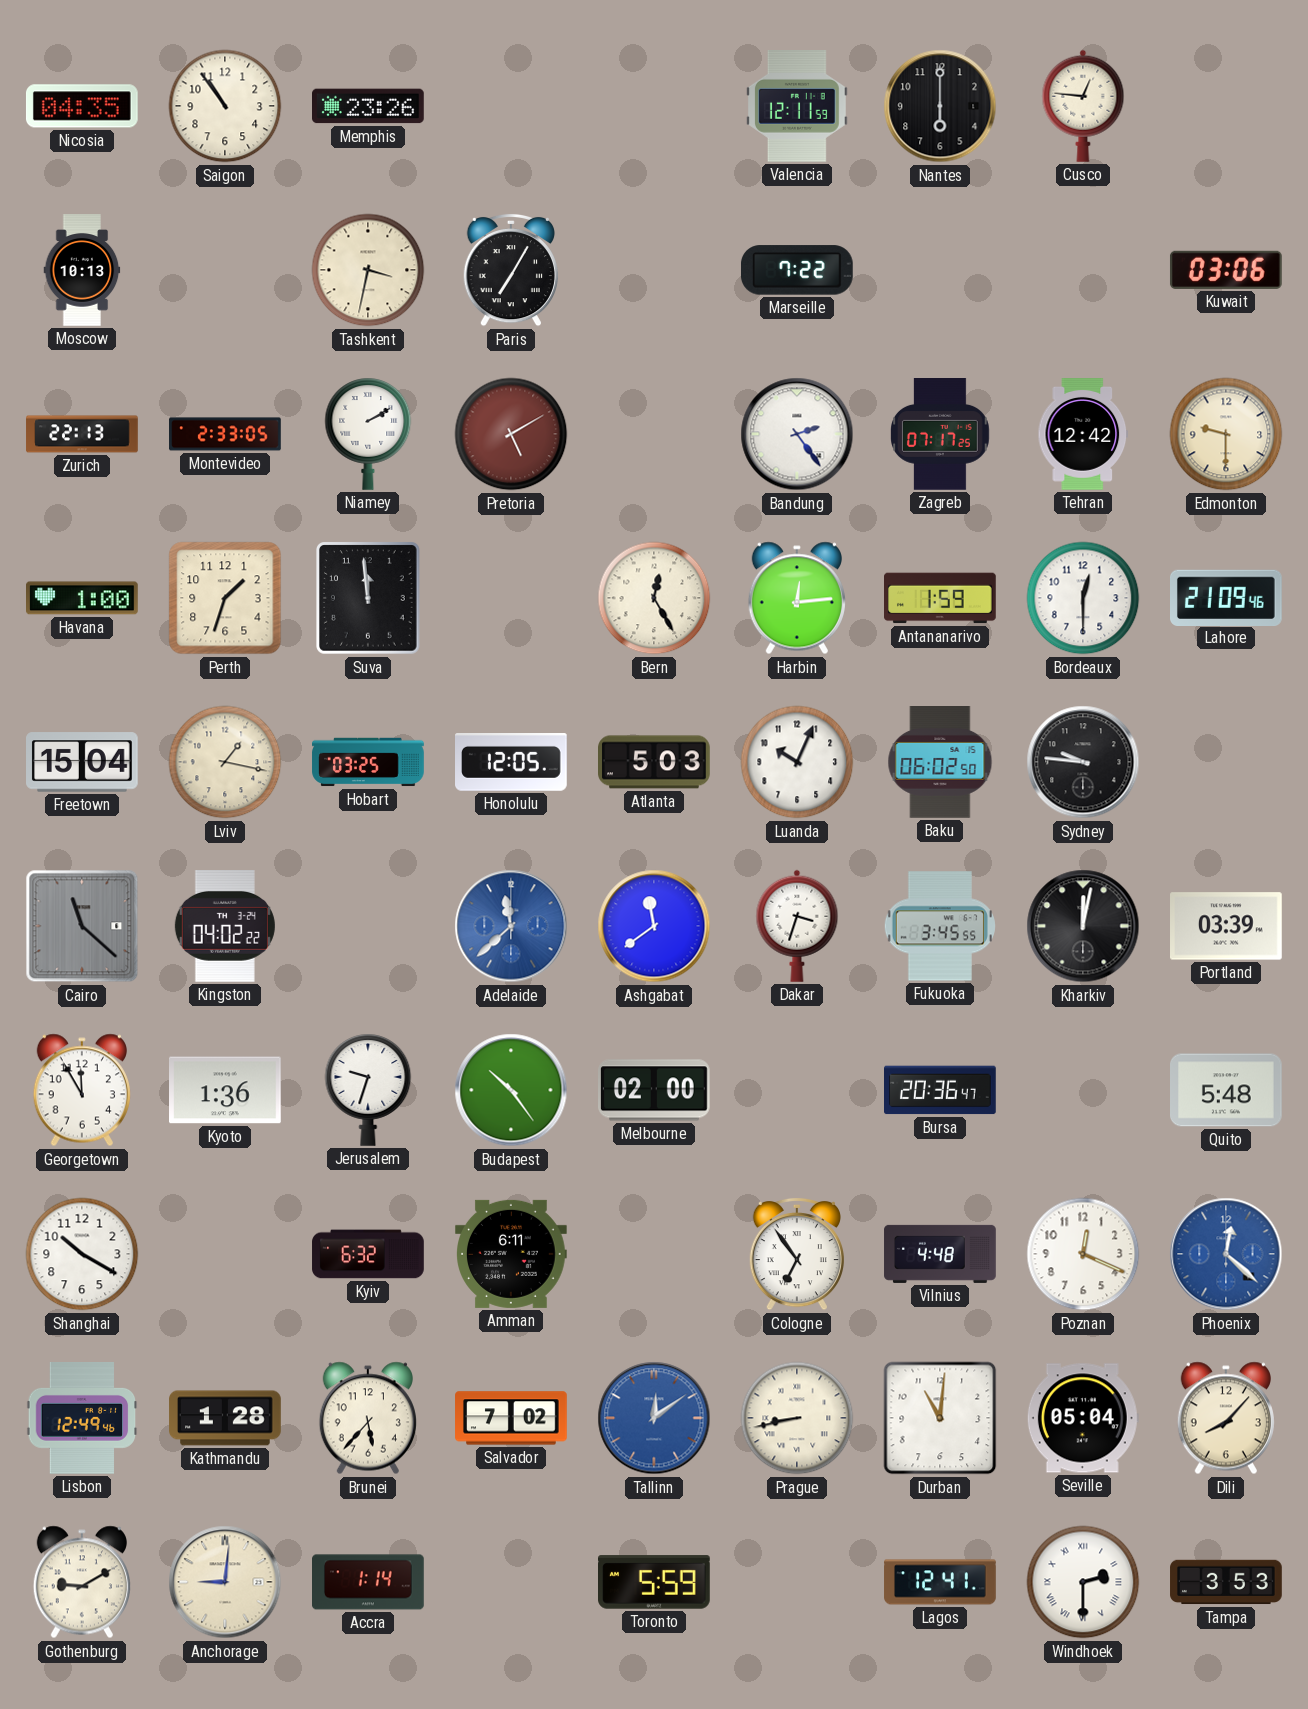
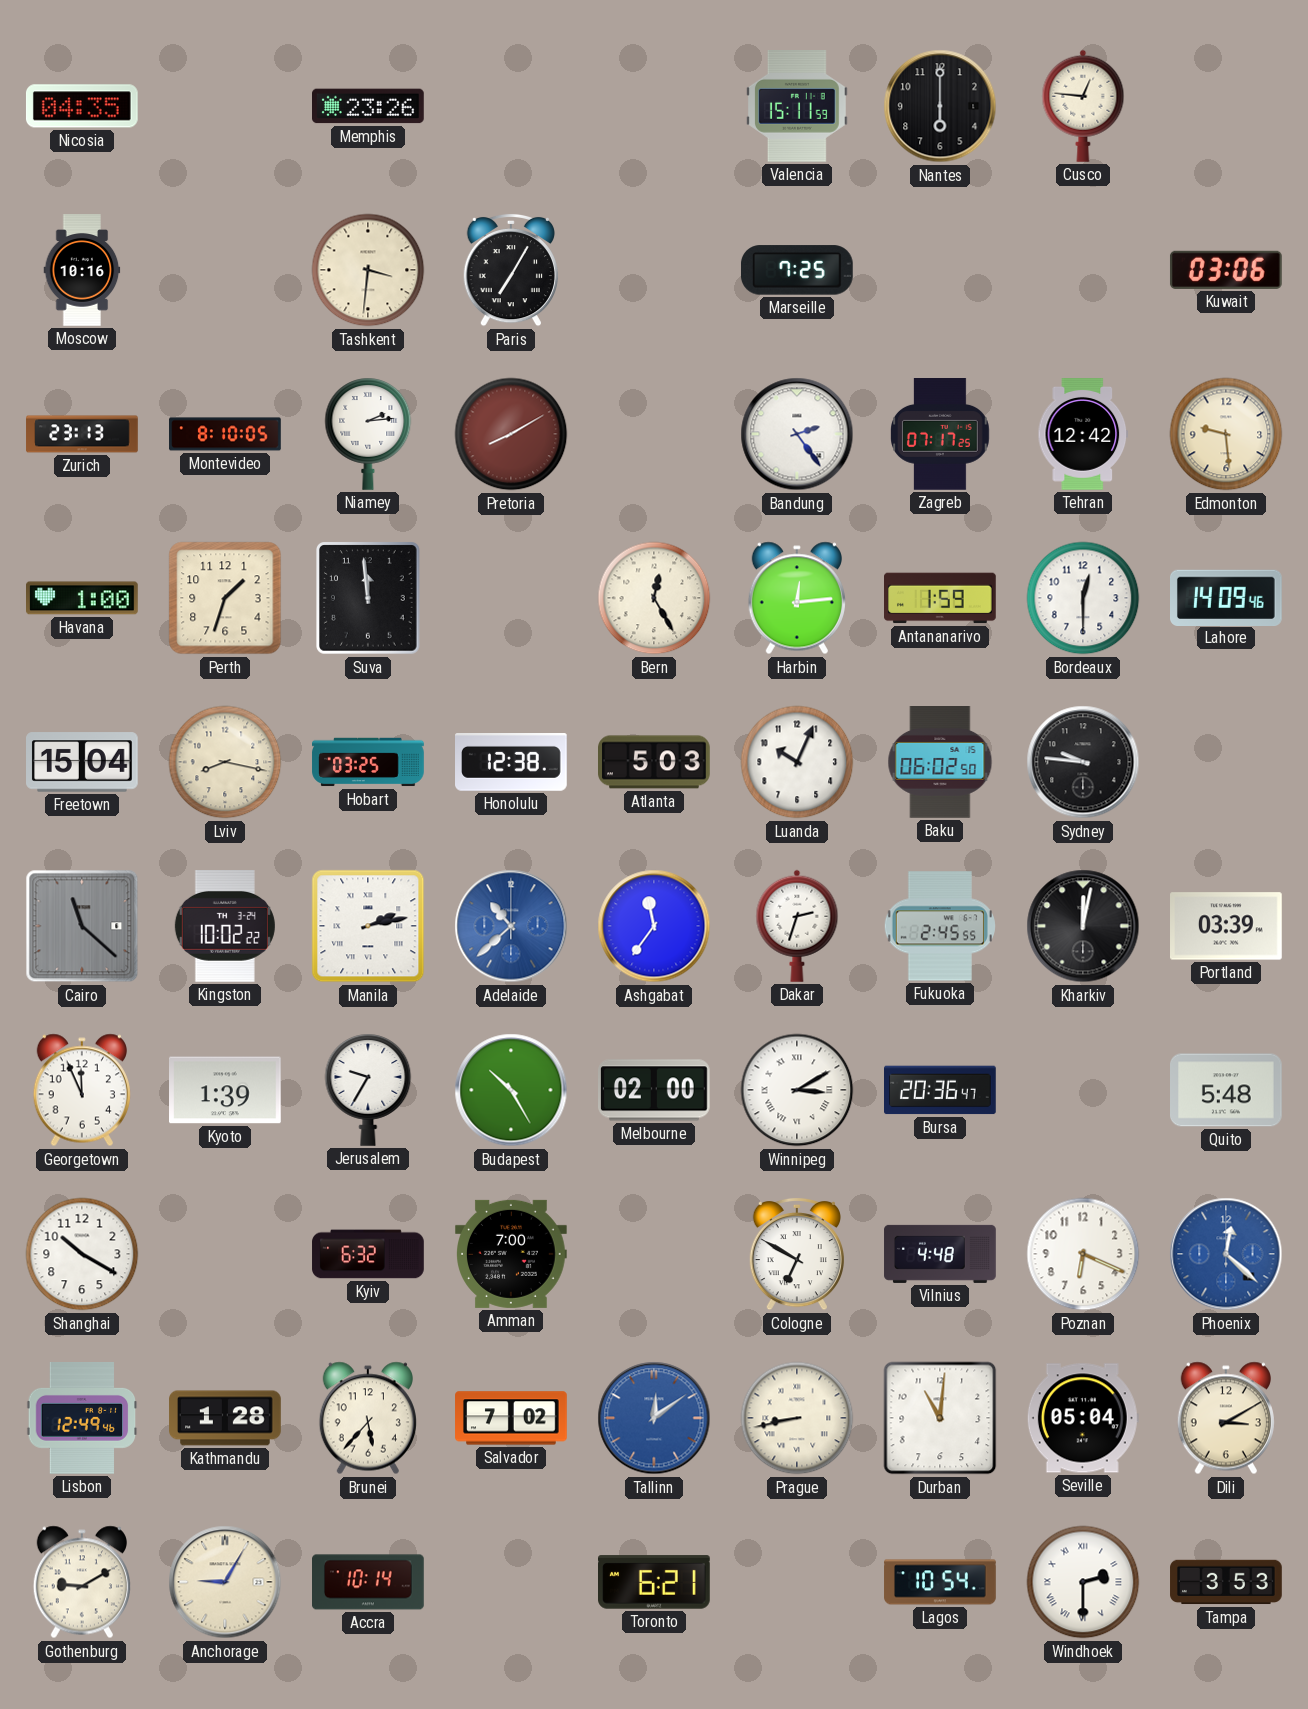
Saigon: 10:54 -> none
Valencia: 12:11 -> 15:11
Moscow: 10:13 -> 10:16
Tashkent: 3:32 -> 3:31
Marseille: 7:22 -> 7:25
Zurich: 22:13 -> 23:13
Montevideo: 2:33 -> 8:10
Niamey: 2:10 -> 2:14
Pretoria: 5:10 -> 8:10
Edmonton: 9:30 -> 9:29
Lahore: 21:09 -> 14:09
Lviv: 1:17 -> 8:17
Honolulu: 12:05 -> 12:38
Kingston: 04:02 -> 10:02
Manila: none -> 2:13
Adelaide: 11:38 -> 10:38
Ashgabat: 11:39 -> 11:36
Dakar: 3:33 -> 2:33
Fukuoka: 3:45 -> 2:45
Georgetown: 11:55 -> 11:56
Kyoto: 1:36 -> 1:39
Jerusalem: 9:33 -> 9:35
Budapest: 10:24 -> 10:25
Winnipeg: none -> 3:10
Amman: 6:11 -> 7:00
Cologne: 6:54 -> 6:50
Poznan: 12:19 -> 6:19
Dili: 8:07 -> 3:10
Anchorage: 9:01 -> 9:05
Accra: 1:14 -> 10:14
Toronto: 5:59 -> 6:21
Lagos: 12:41 -> 10:54
